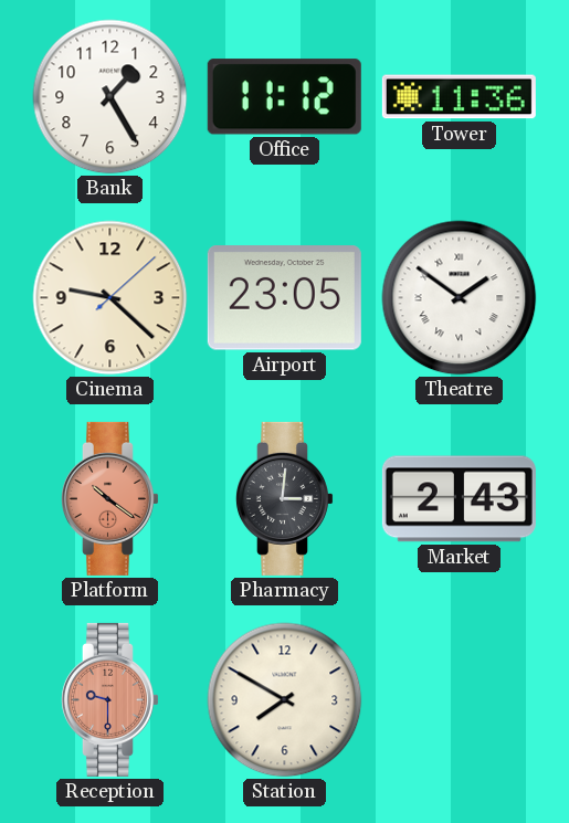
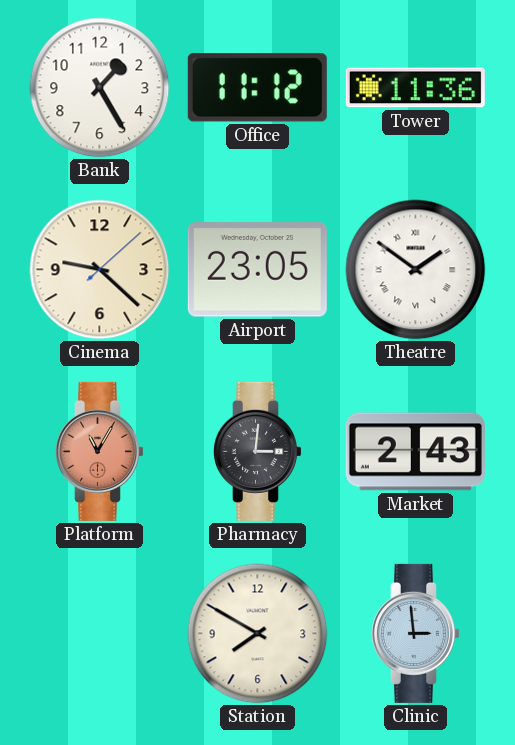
Platform: 10:21 -> 11:05
Reception: 9:30 -> none
Clinic: none -> 2:59
